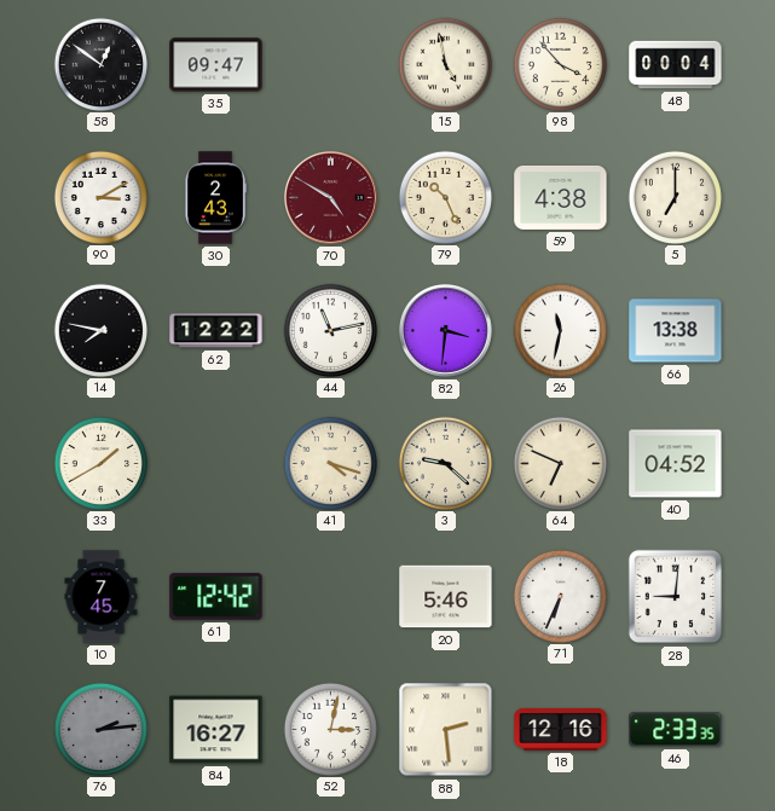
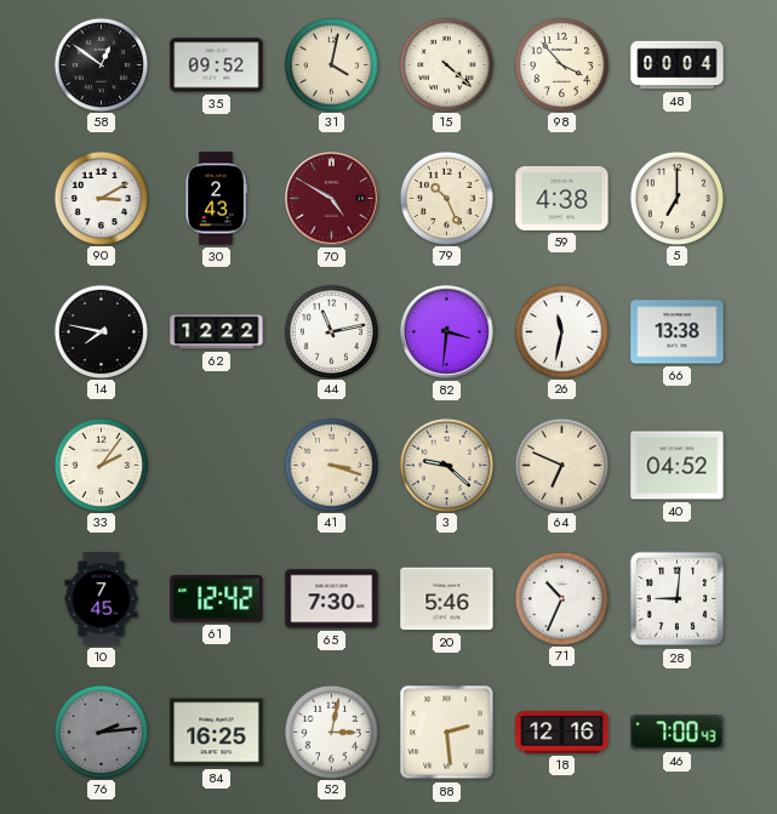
35: 09:47 -> 09:52
31: none -> 4:02
15: 4:58 -> 4:22
33: 1:40 -> 2:06
41: 4:18 -> 3:18
65: none -> 7:30
71: 6:34 -> 10:34
84: 16:27 -> 16:25
46: 2:33 -> 7:00
